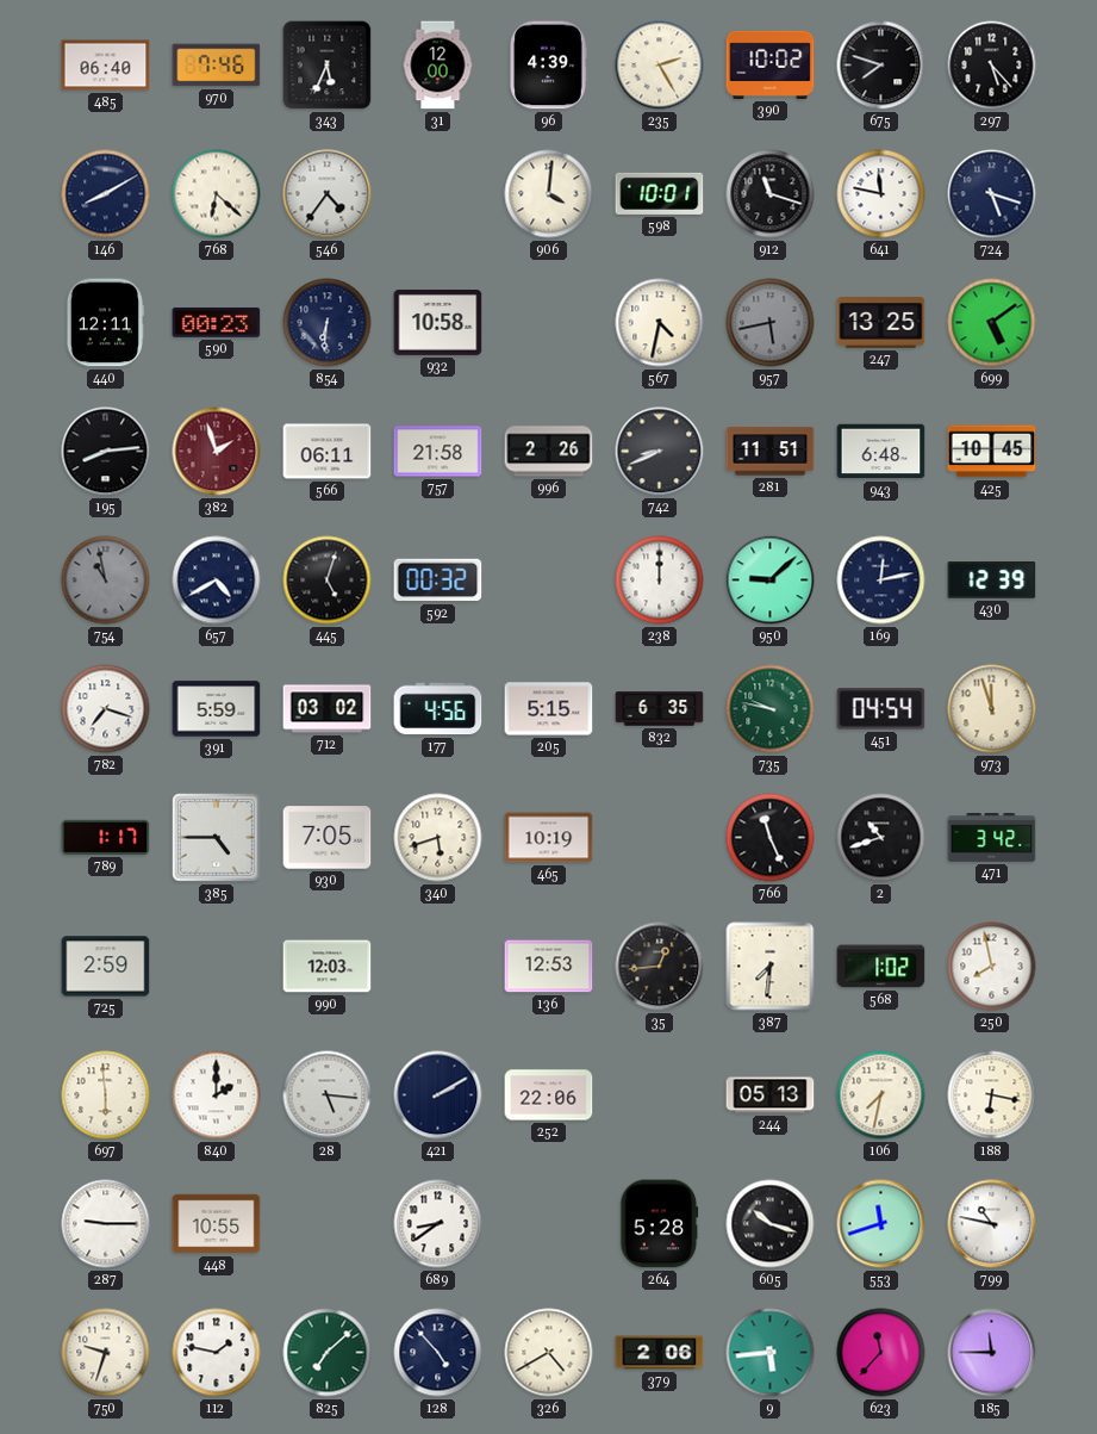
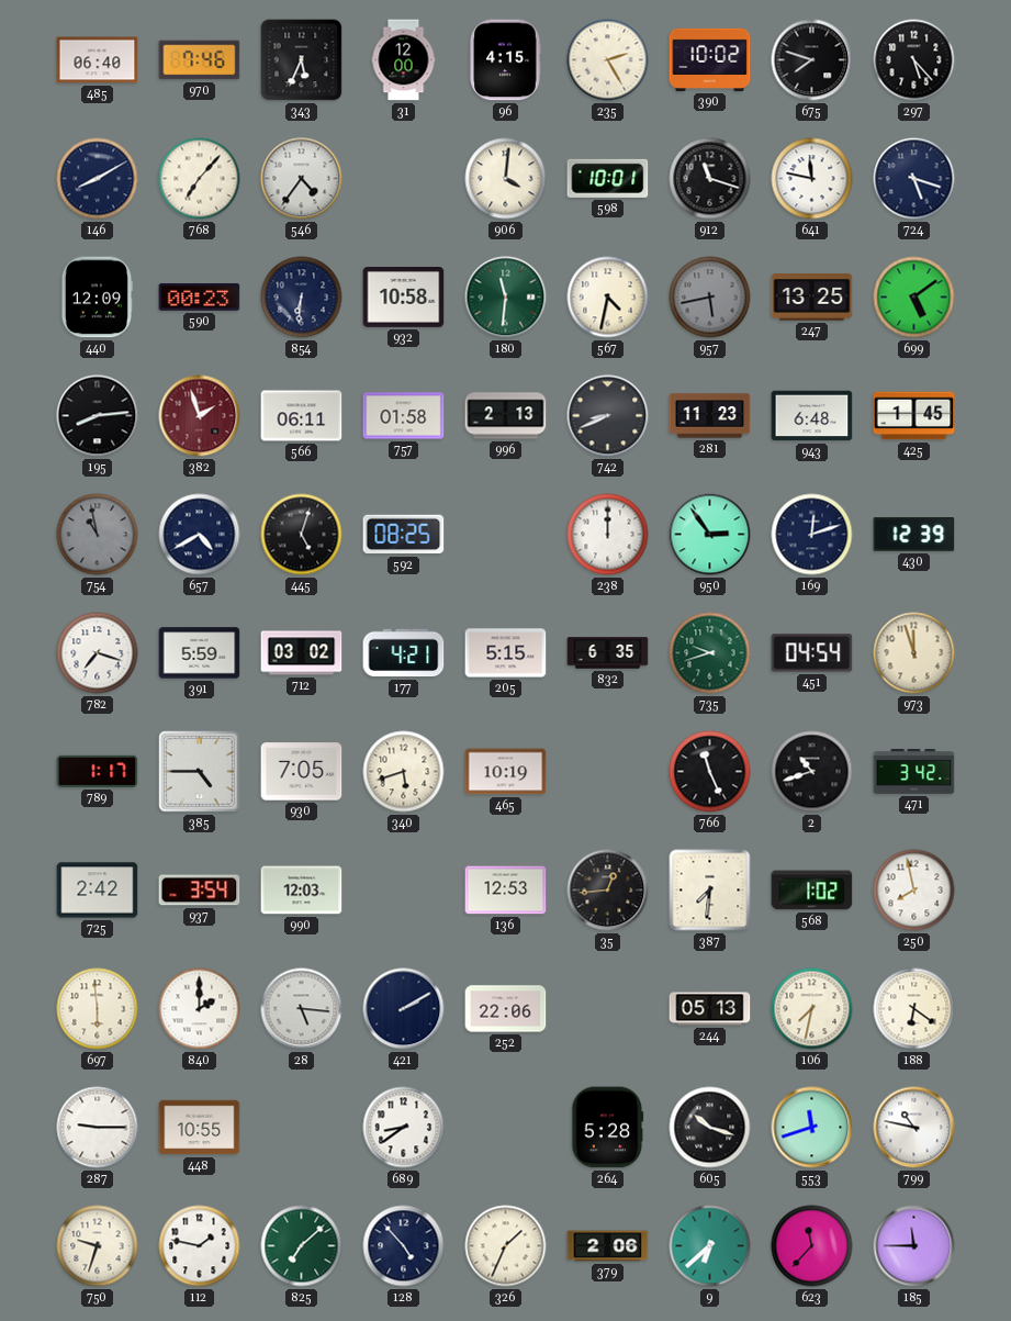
96: 4:39 -> 4:15
768: 6:22 -> 7:07
440: 12:11 -> 12:09
180: none -> 11:31
757: 21:58 -> 01:58
996: 2:26 -> 2:13
281: 11:51 -> 11:23
425: 10:45 -> 1:45
592: 00:32 -> 08:25
950: 9:08 -> 2:54
169: 12:13 -> 12:12
177: 4:56 -> 4:21
735: 9:47 -> 9:42
725: 2:59 -> 2:42
937: none -> 3:54
188: 6:17 -> 6:21
326: 4:40 -> 1:34
9: 5:44 -> 6:38
